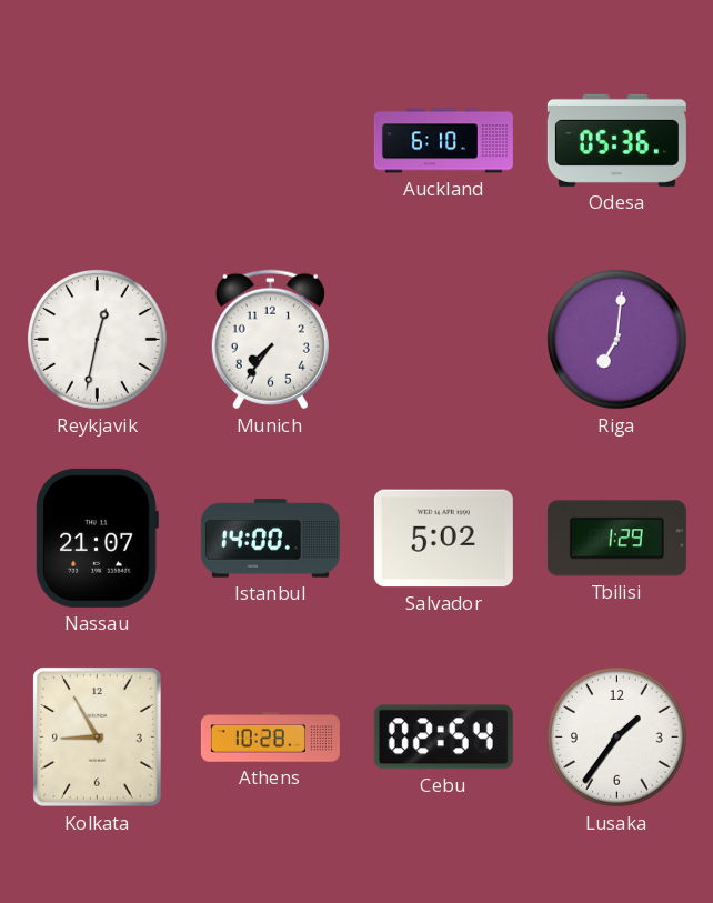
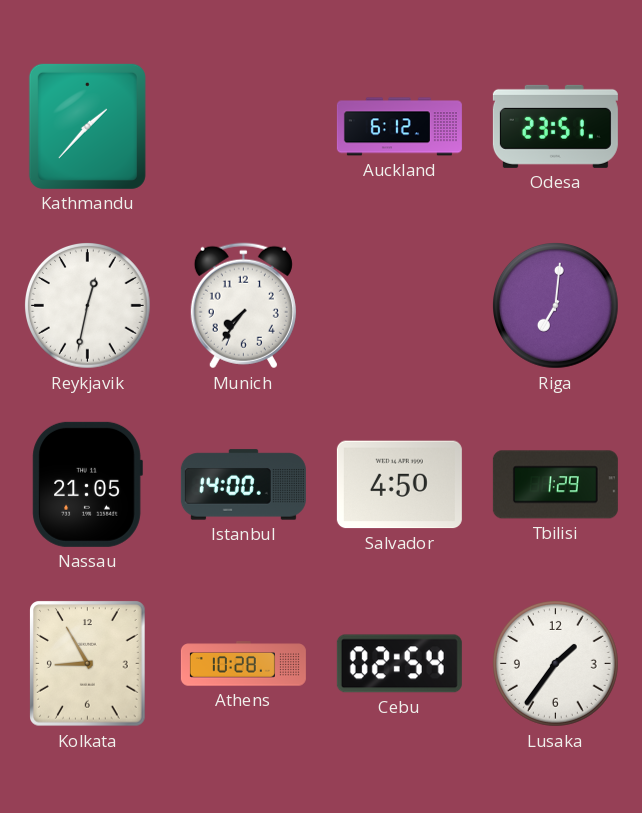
Kathmandu: none -> 1:37
Auckland: 6:10 -> 6:12
Odesa: 05:36 -> 23:51
Nassau: 21:07 -> 21:05
Salvador: 5:02 -> 4:50
